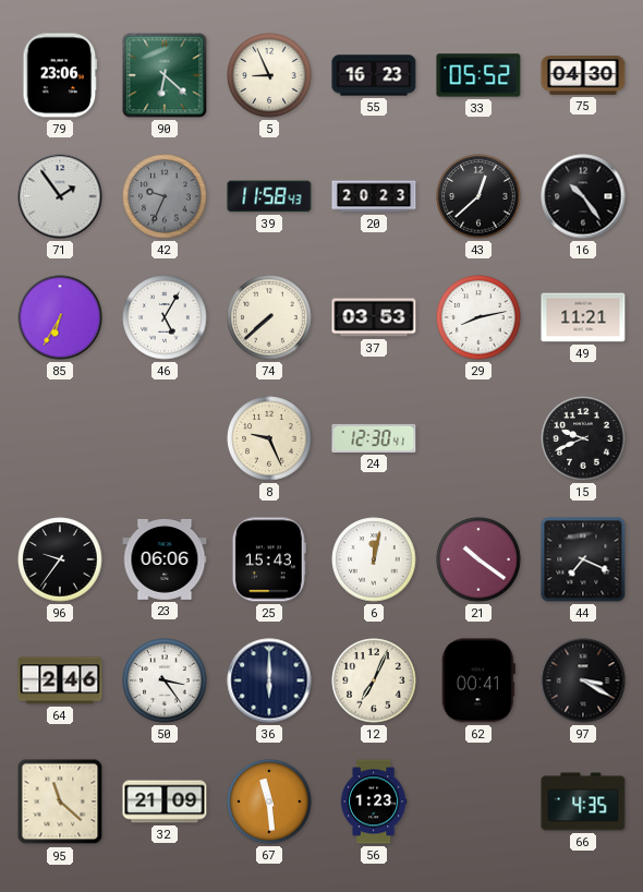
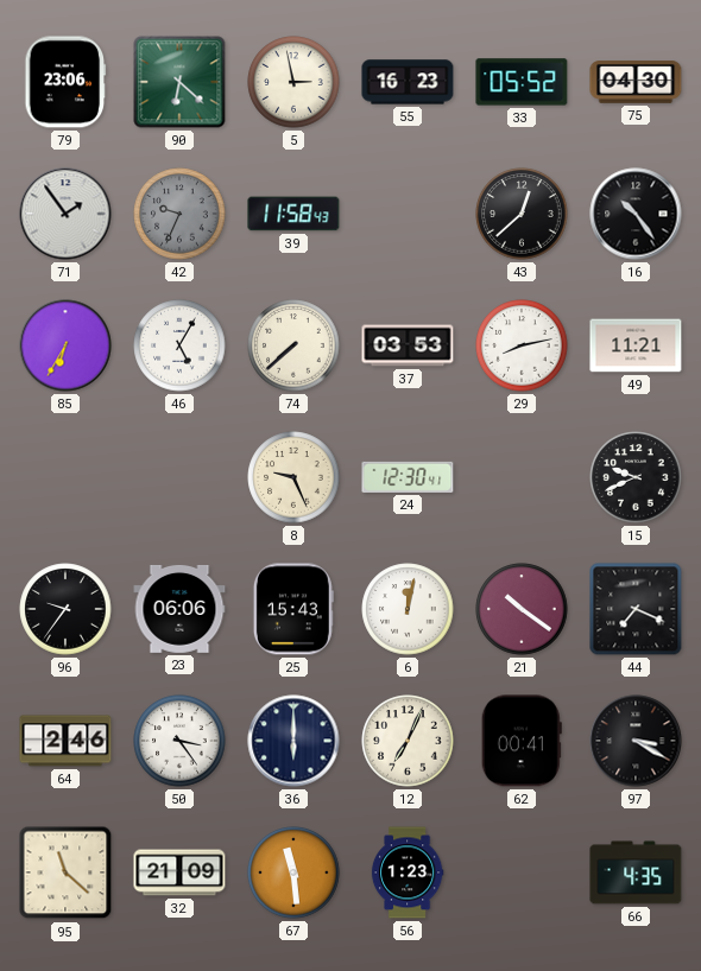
5: 8:56 -> 2:58
20: 20:23 -> none
